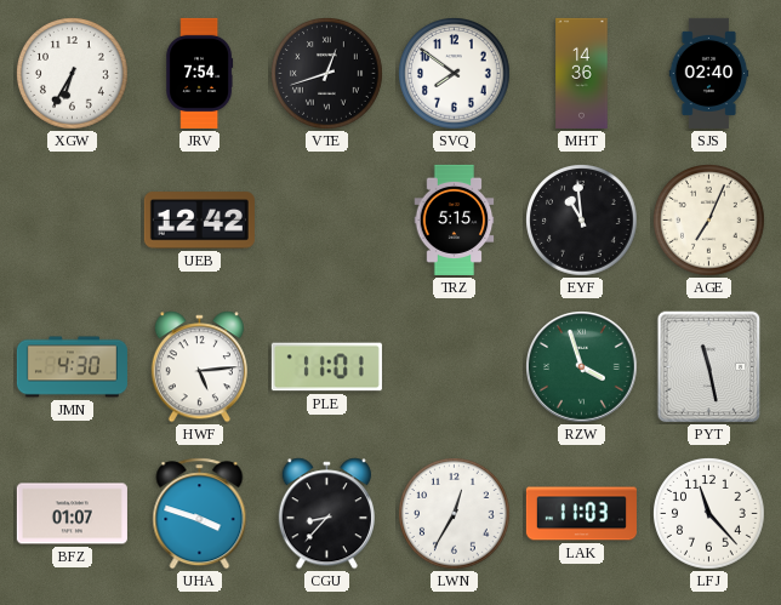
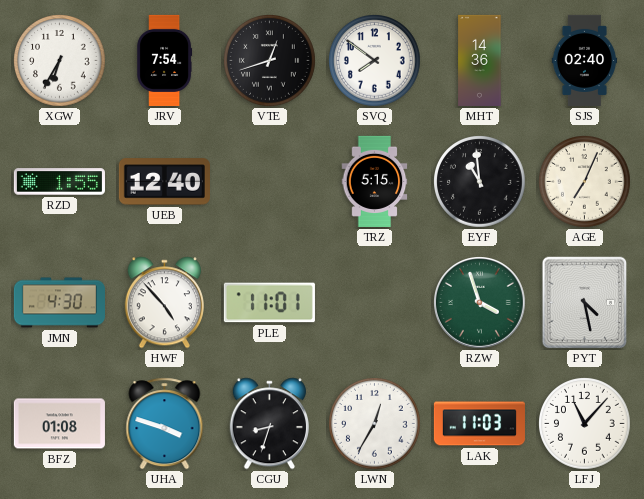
RZD: none -> 1:55
UEB: 12:42 -> 12:40
HWF: 5:14 -> 4:53
PYT: 11:28 -> 4:28
BFZ: 01:07 -> 01:08
CGU: 8:37 -> 8:33
LFJ: 11:23 -> 11:07
